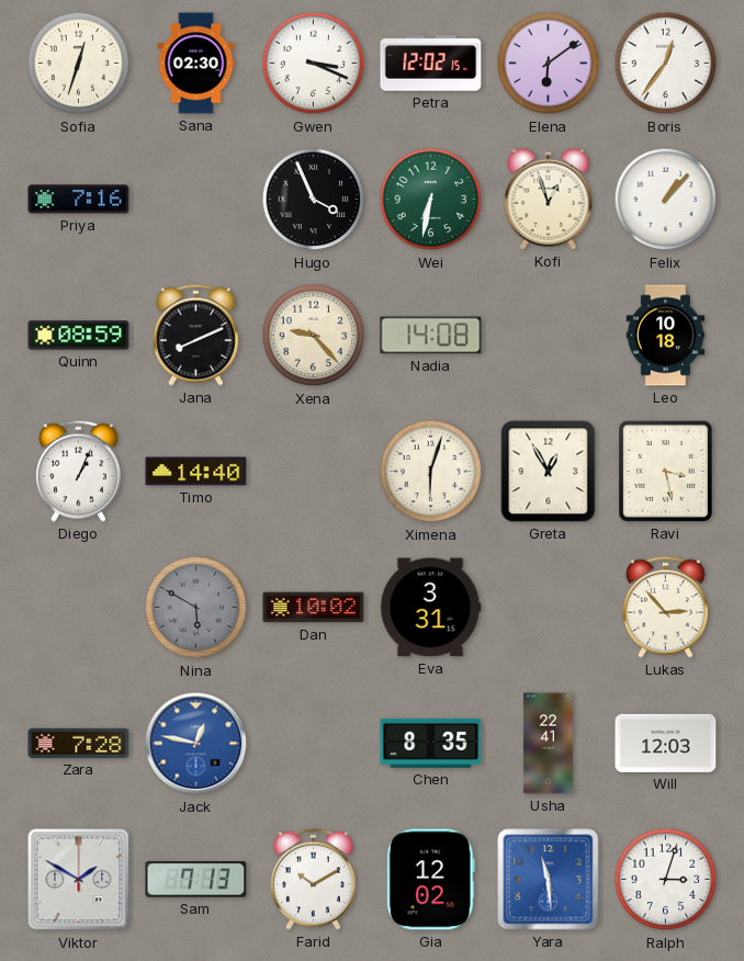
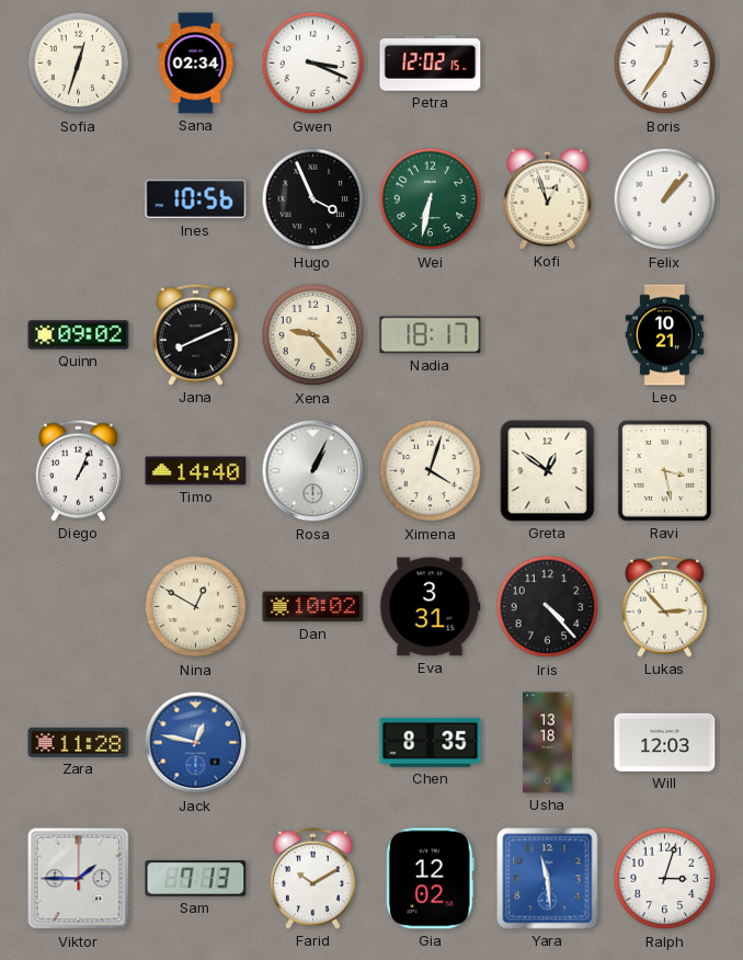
Sana: 02:30 -> 02:34
Elena: 6:09 -> none
Priya: 7:16 -> none
Ines: none -> 10:56
Quinn: 08:59 -> 09:02
Nadia: 14:08 -> 18:17
Leo: 10:18 -> 10:21
Rosa: none -> 1:04
Ximena: 6:03 -> 4:03
Greta: 12:55 -> 12:51
Nina: 5:50 -> 12:50
Nina dial: grey -> cream
Iris: none -> 4:23
Zara: 7:28 -> 11:28
Usha: 22:41 -> 13:18
Viktor: 1:50 -> 1:45
